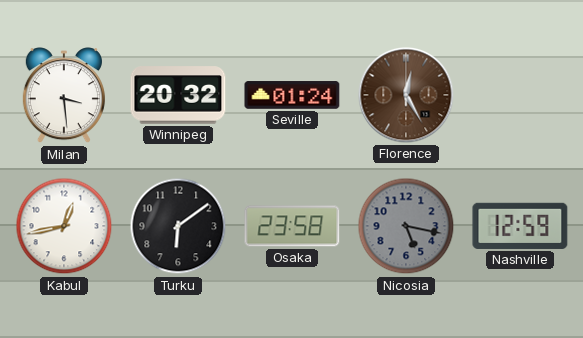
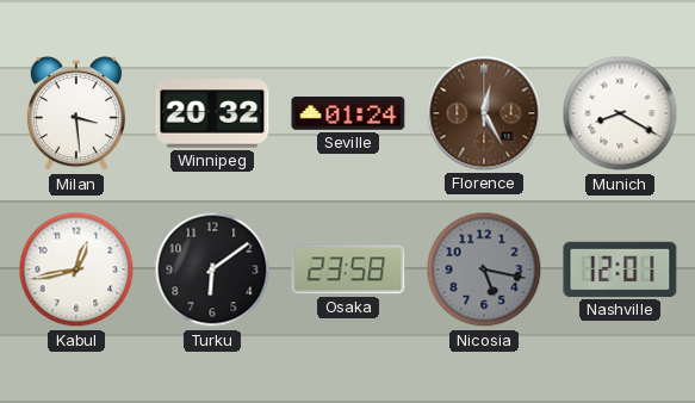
Munich: none -> 8:20
Nashville: 12:59 -> 12:01
